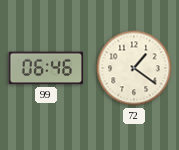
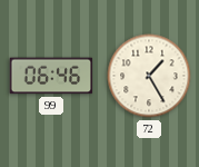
72: 1:21 -> 1:25
